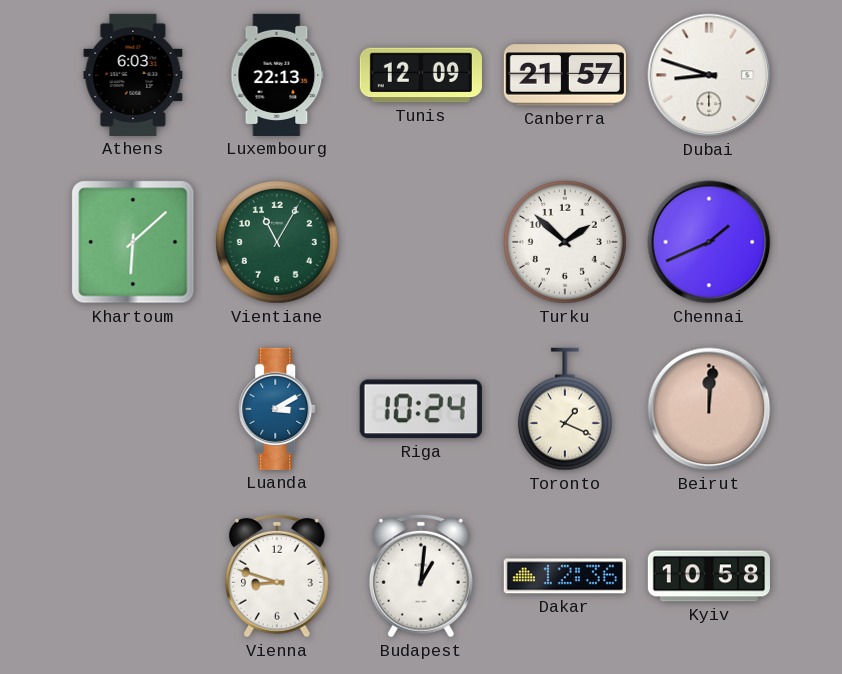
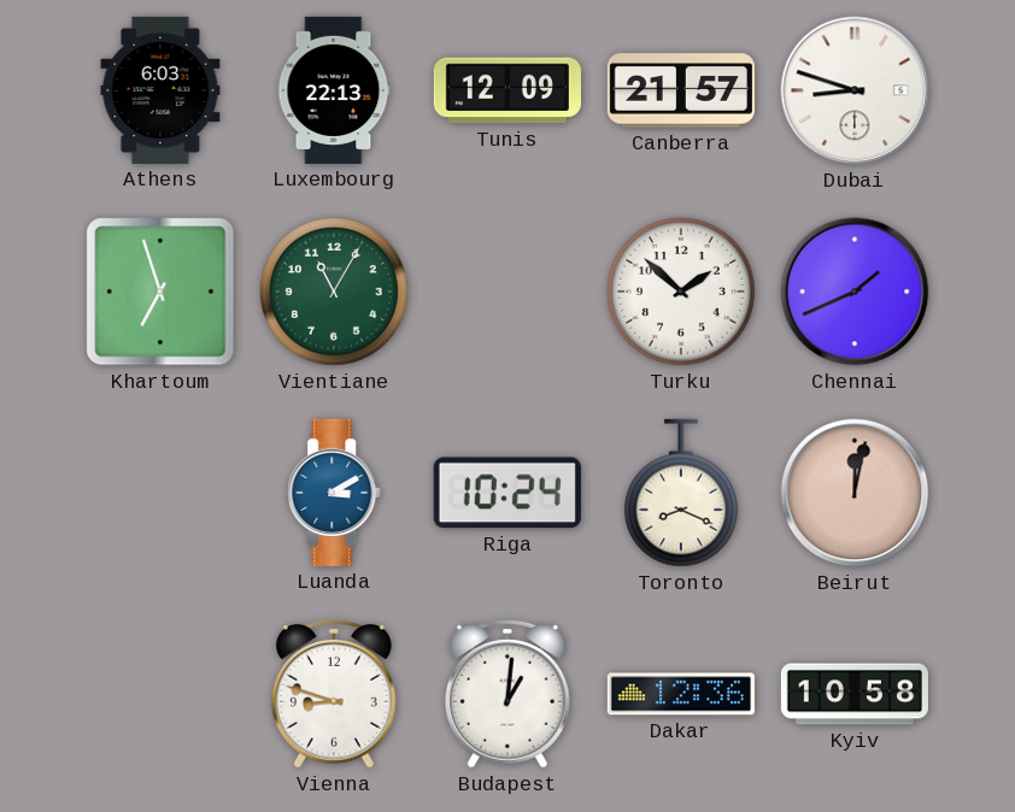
Khartoum: 6:08 -> 6:57
Toronto: 1:19 -> 8:19
Beirut: 12:01 -> 12:02
